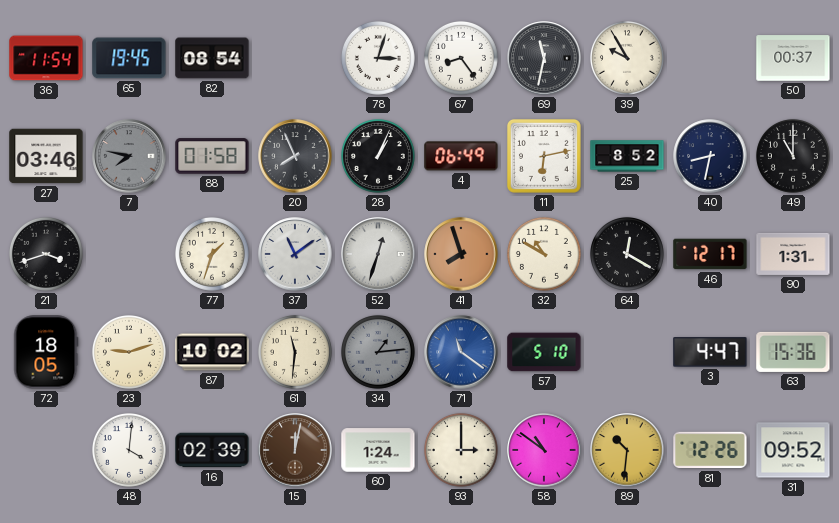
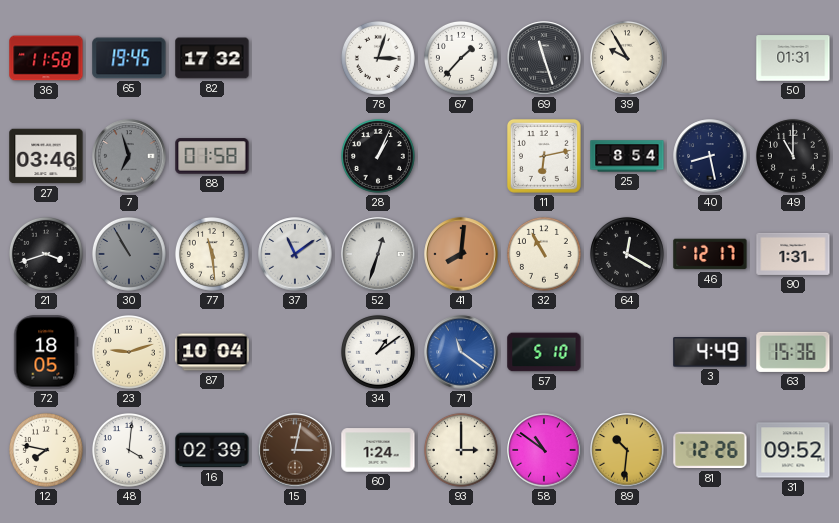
36: 11:54 -> 11:58
82: 08:54 -> 17:32
67: 8:24 -> 1:37
69: 11:32 -> 11:27
50: 00:37 -> 01:31
7: 7:47 -> 6:57
20: 7:56 -> none
4: 06:49 -> none
25: 8:52 -> 8:54
40: 8:32 -> 8:28
30: none -> 10:55
77: 1:33 -> 11:29
41: 7:57 -> 8:01
32: 10:50 -> 10:55
87: 10:02 -> 10:04
61: 11:31 -> none
34: 1:14 -> 1:09
34 dial: grey -> white
3: 4:47 -> 4:49
12: none -> 7:47
15: 12:02 -> 3:02
